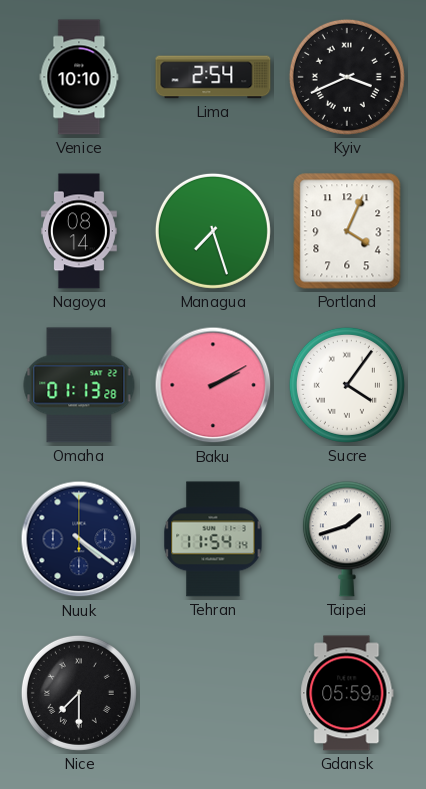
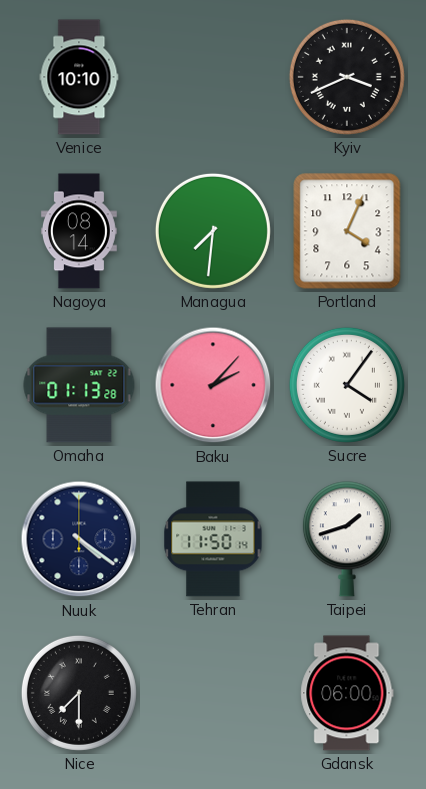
Lima: 2:54 -> none
Managua: 7:27 -> 7:31
Baku: 2:10 -> 2:07
Tehran: 11:54 -> 11:50
Gdansk: 05:59 -> 06:00
